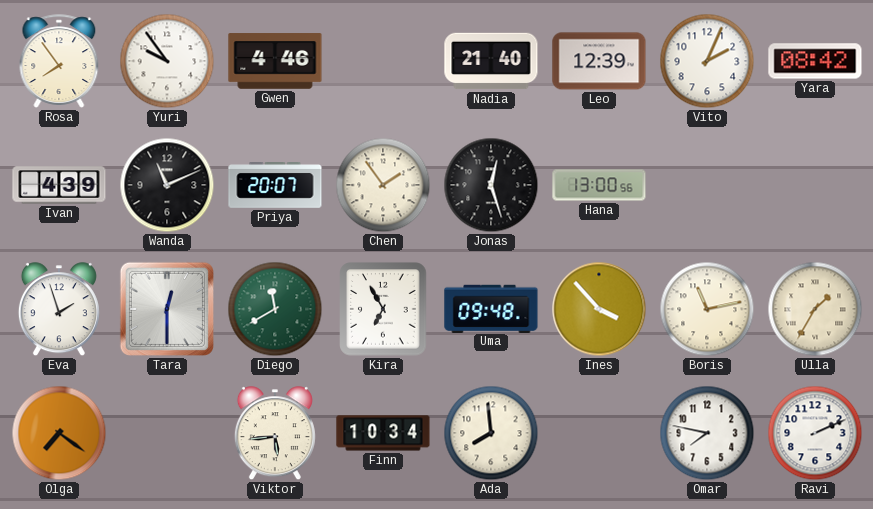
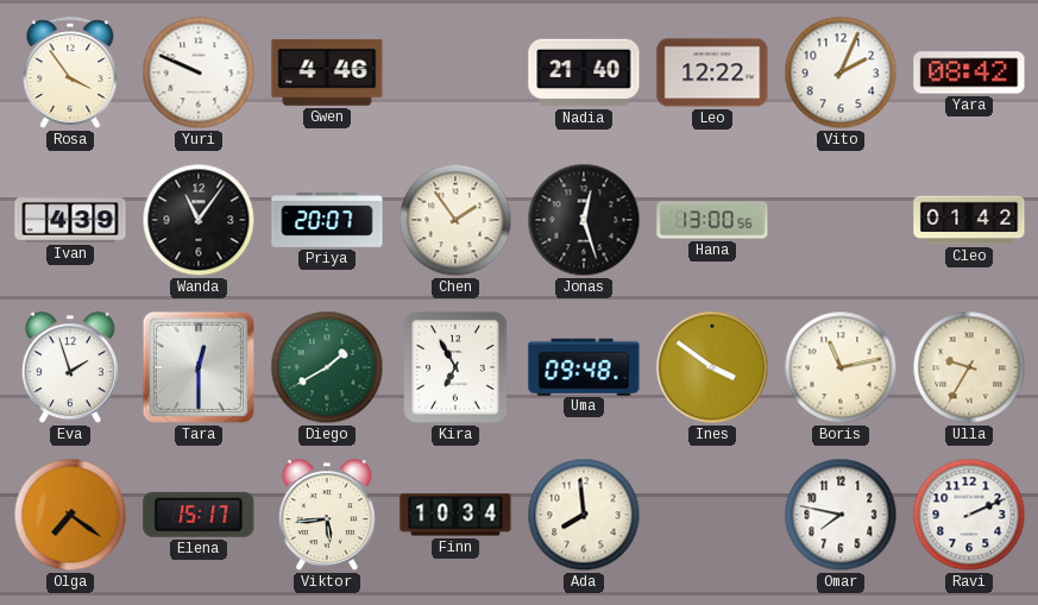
Rosa: 7:54 -> 3:54
Yuri: 9:54 -> 9:49
Leo: 12:39 -> 12:22
Wanda: 11:11 -> 11:06
Cleo: none -> 01:42
Diego: 11:40 -> 1:40
Ines: 3:53 -> 3:51
Ulla: 1:35 -> 9:35
Elena: none -> 15:17
